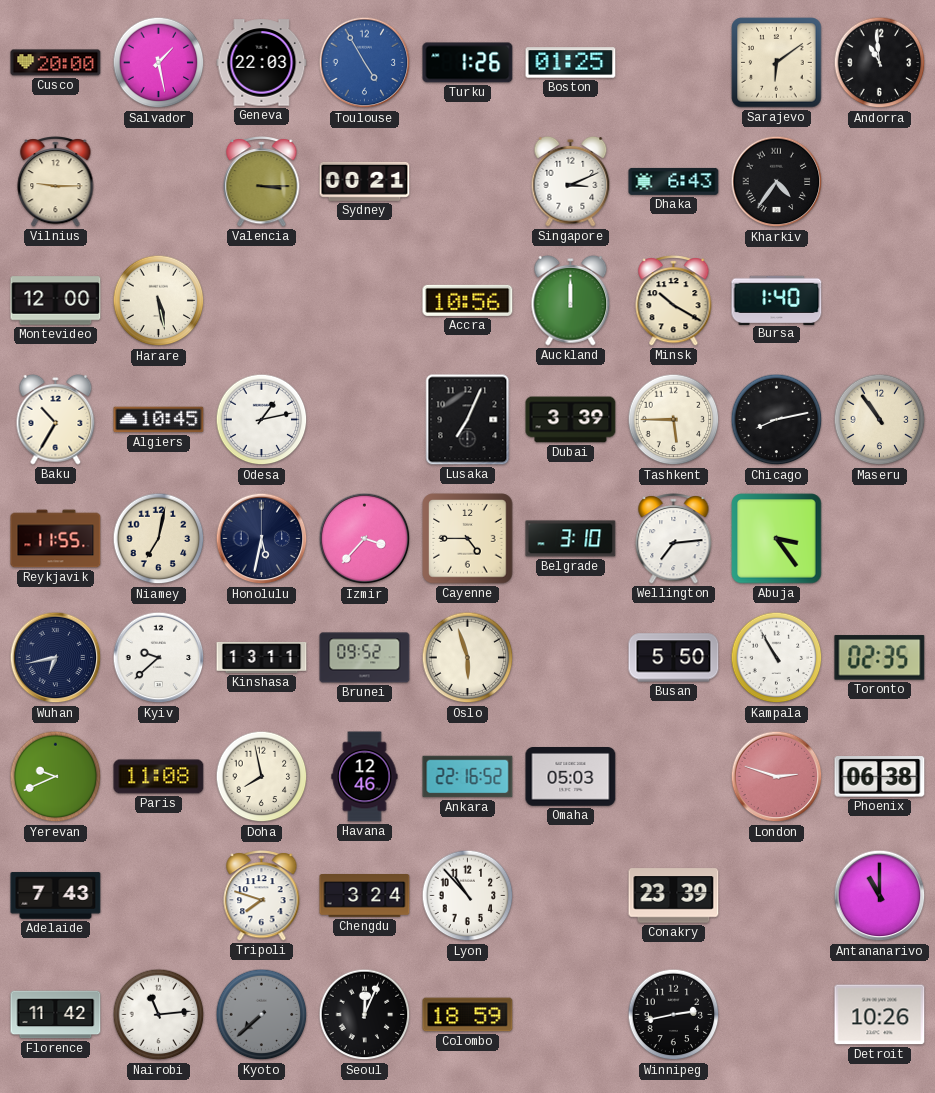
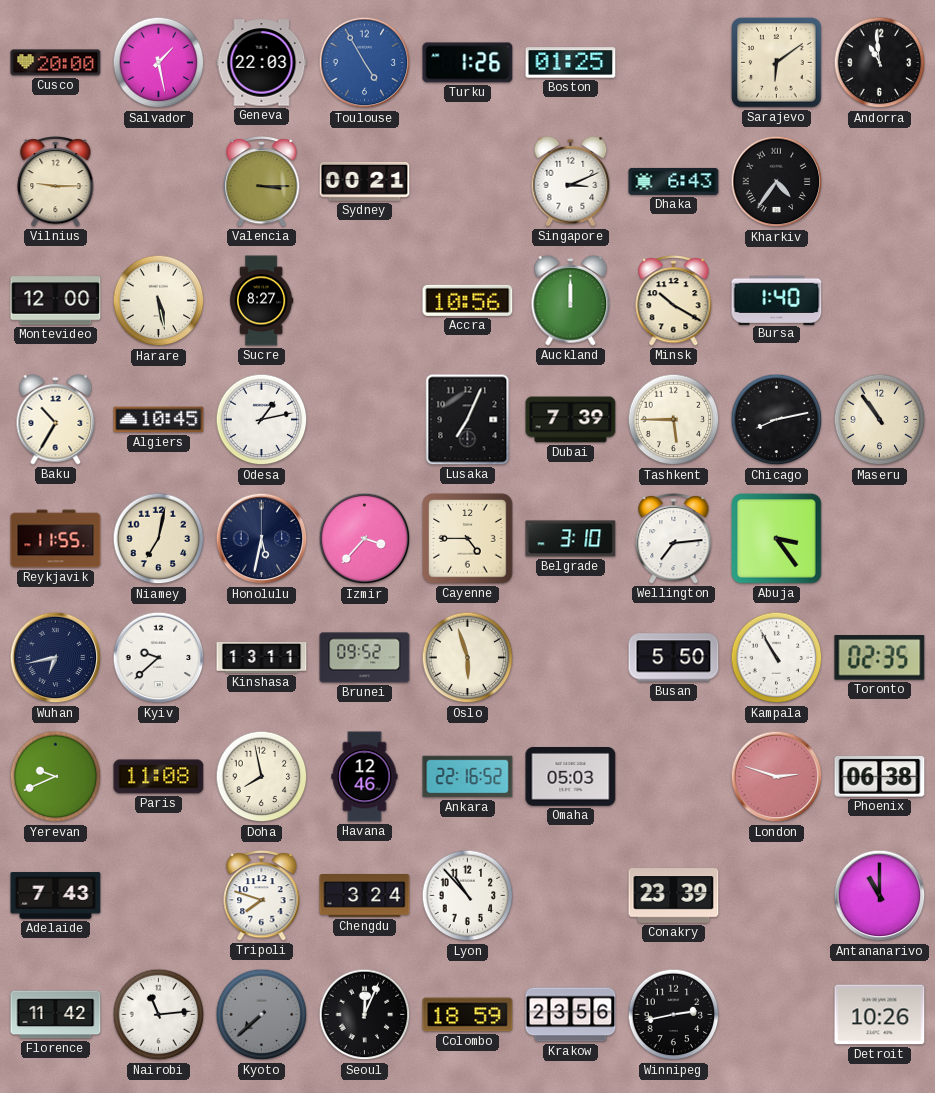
Sucre: none -> 8:27
Dubai: 3:39 -> 7:39
Krakow: none -> 23:56
